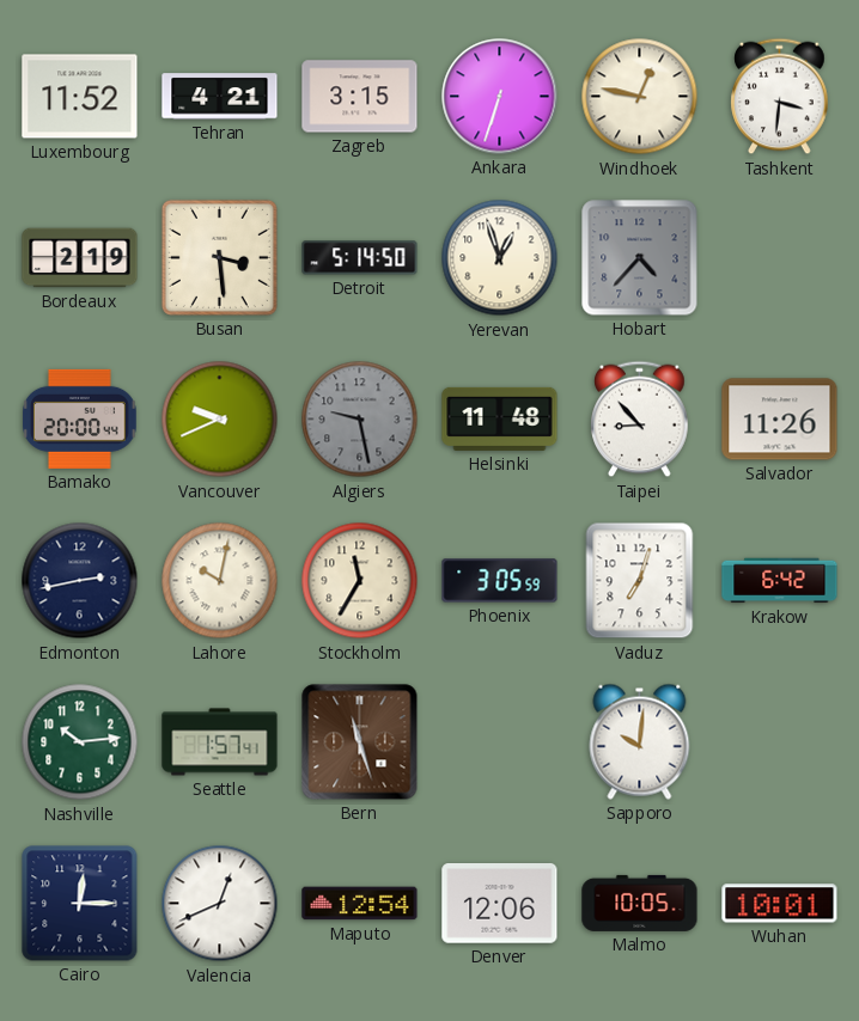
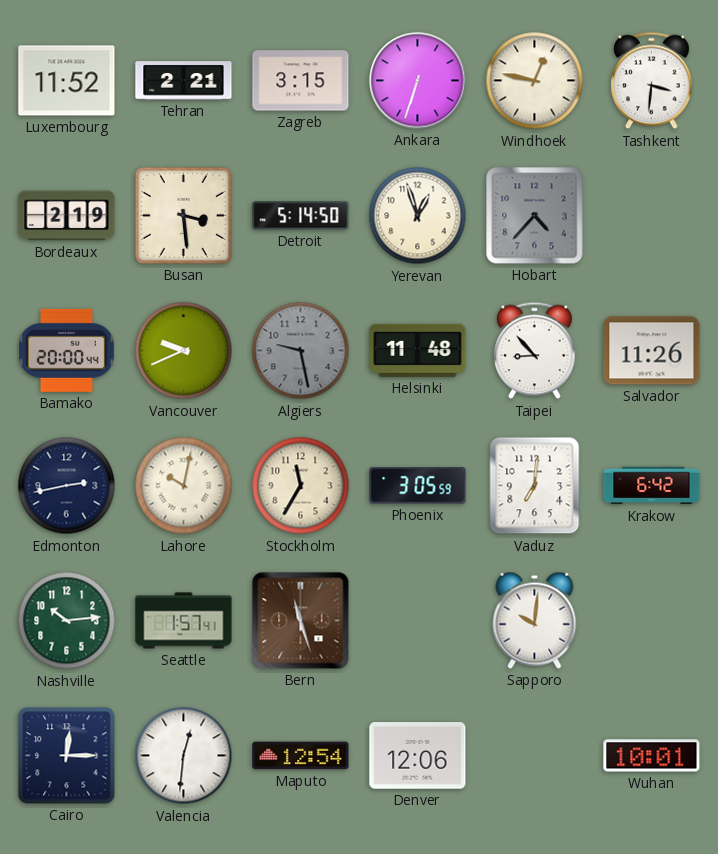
Tehran: 4:21 -> 2:21
Vaduz: 7:03 -> 7:01
Valencia: 12:41 -> 12:31
Malmo: 10:05 -> none
